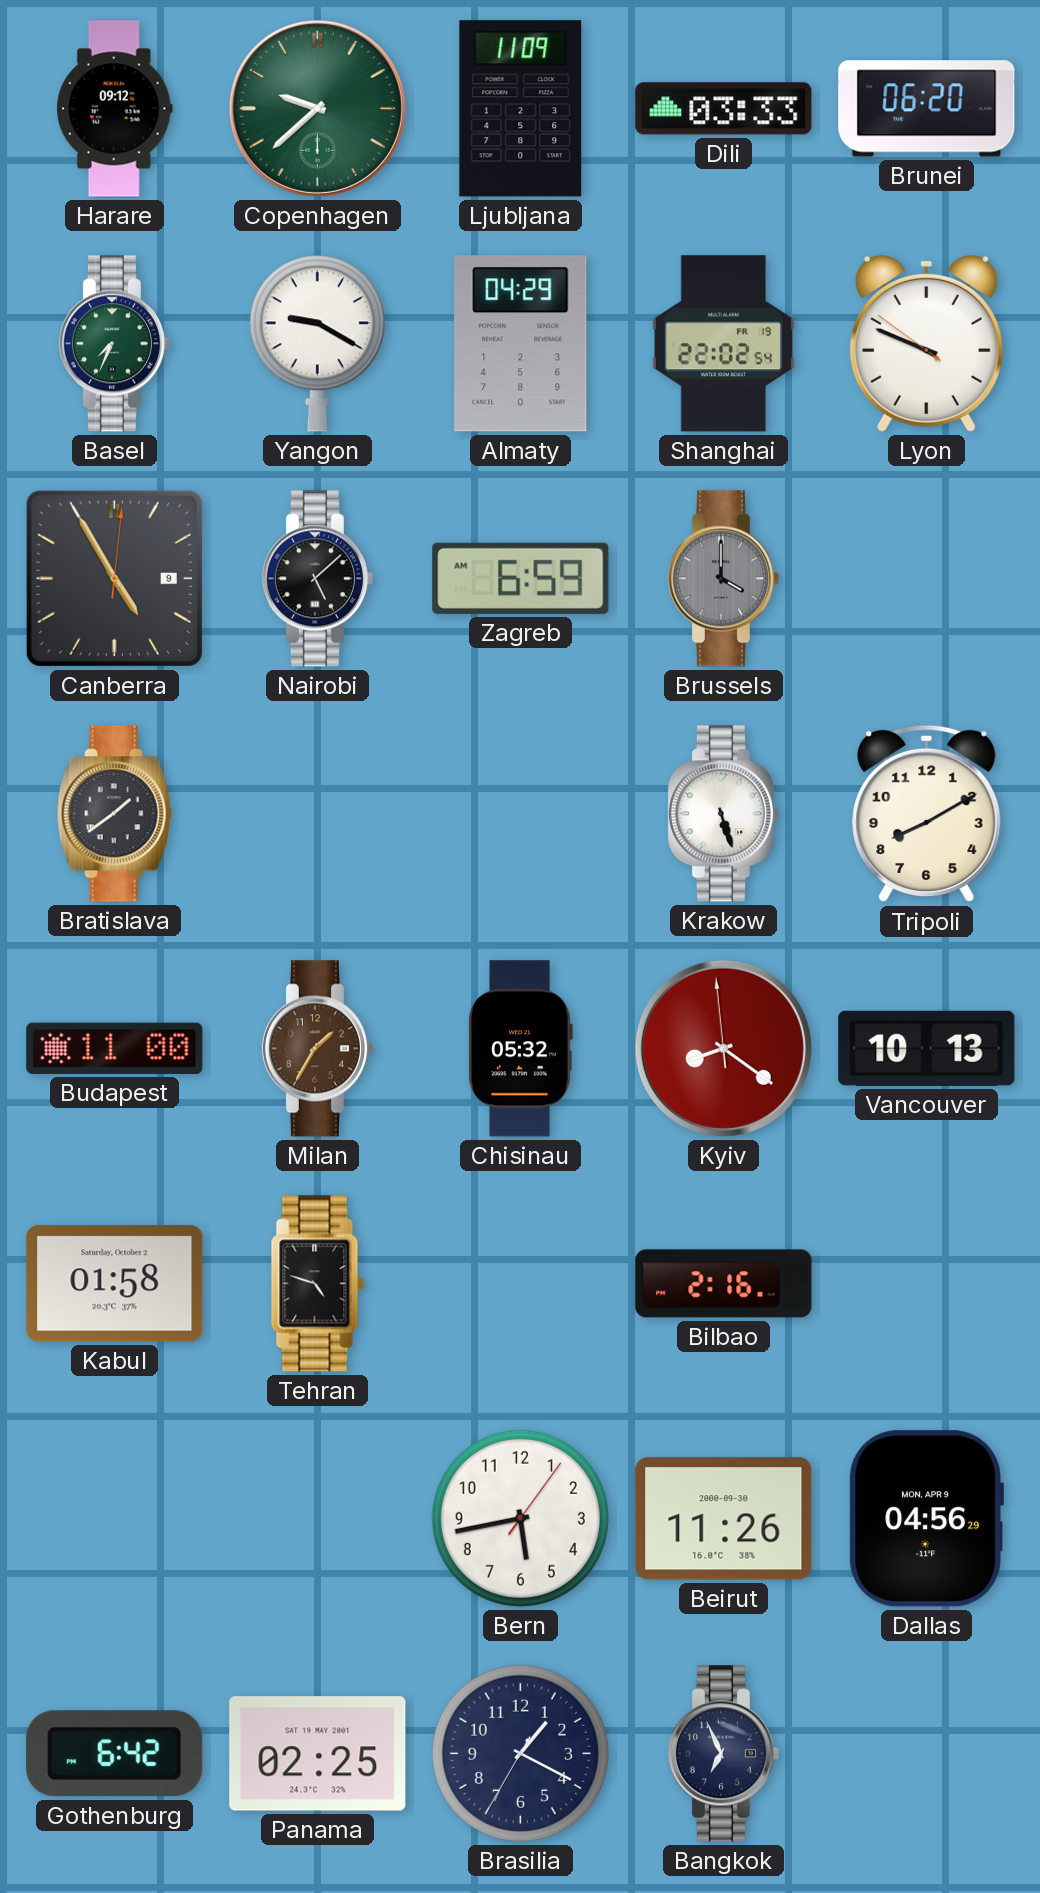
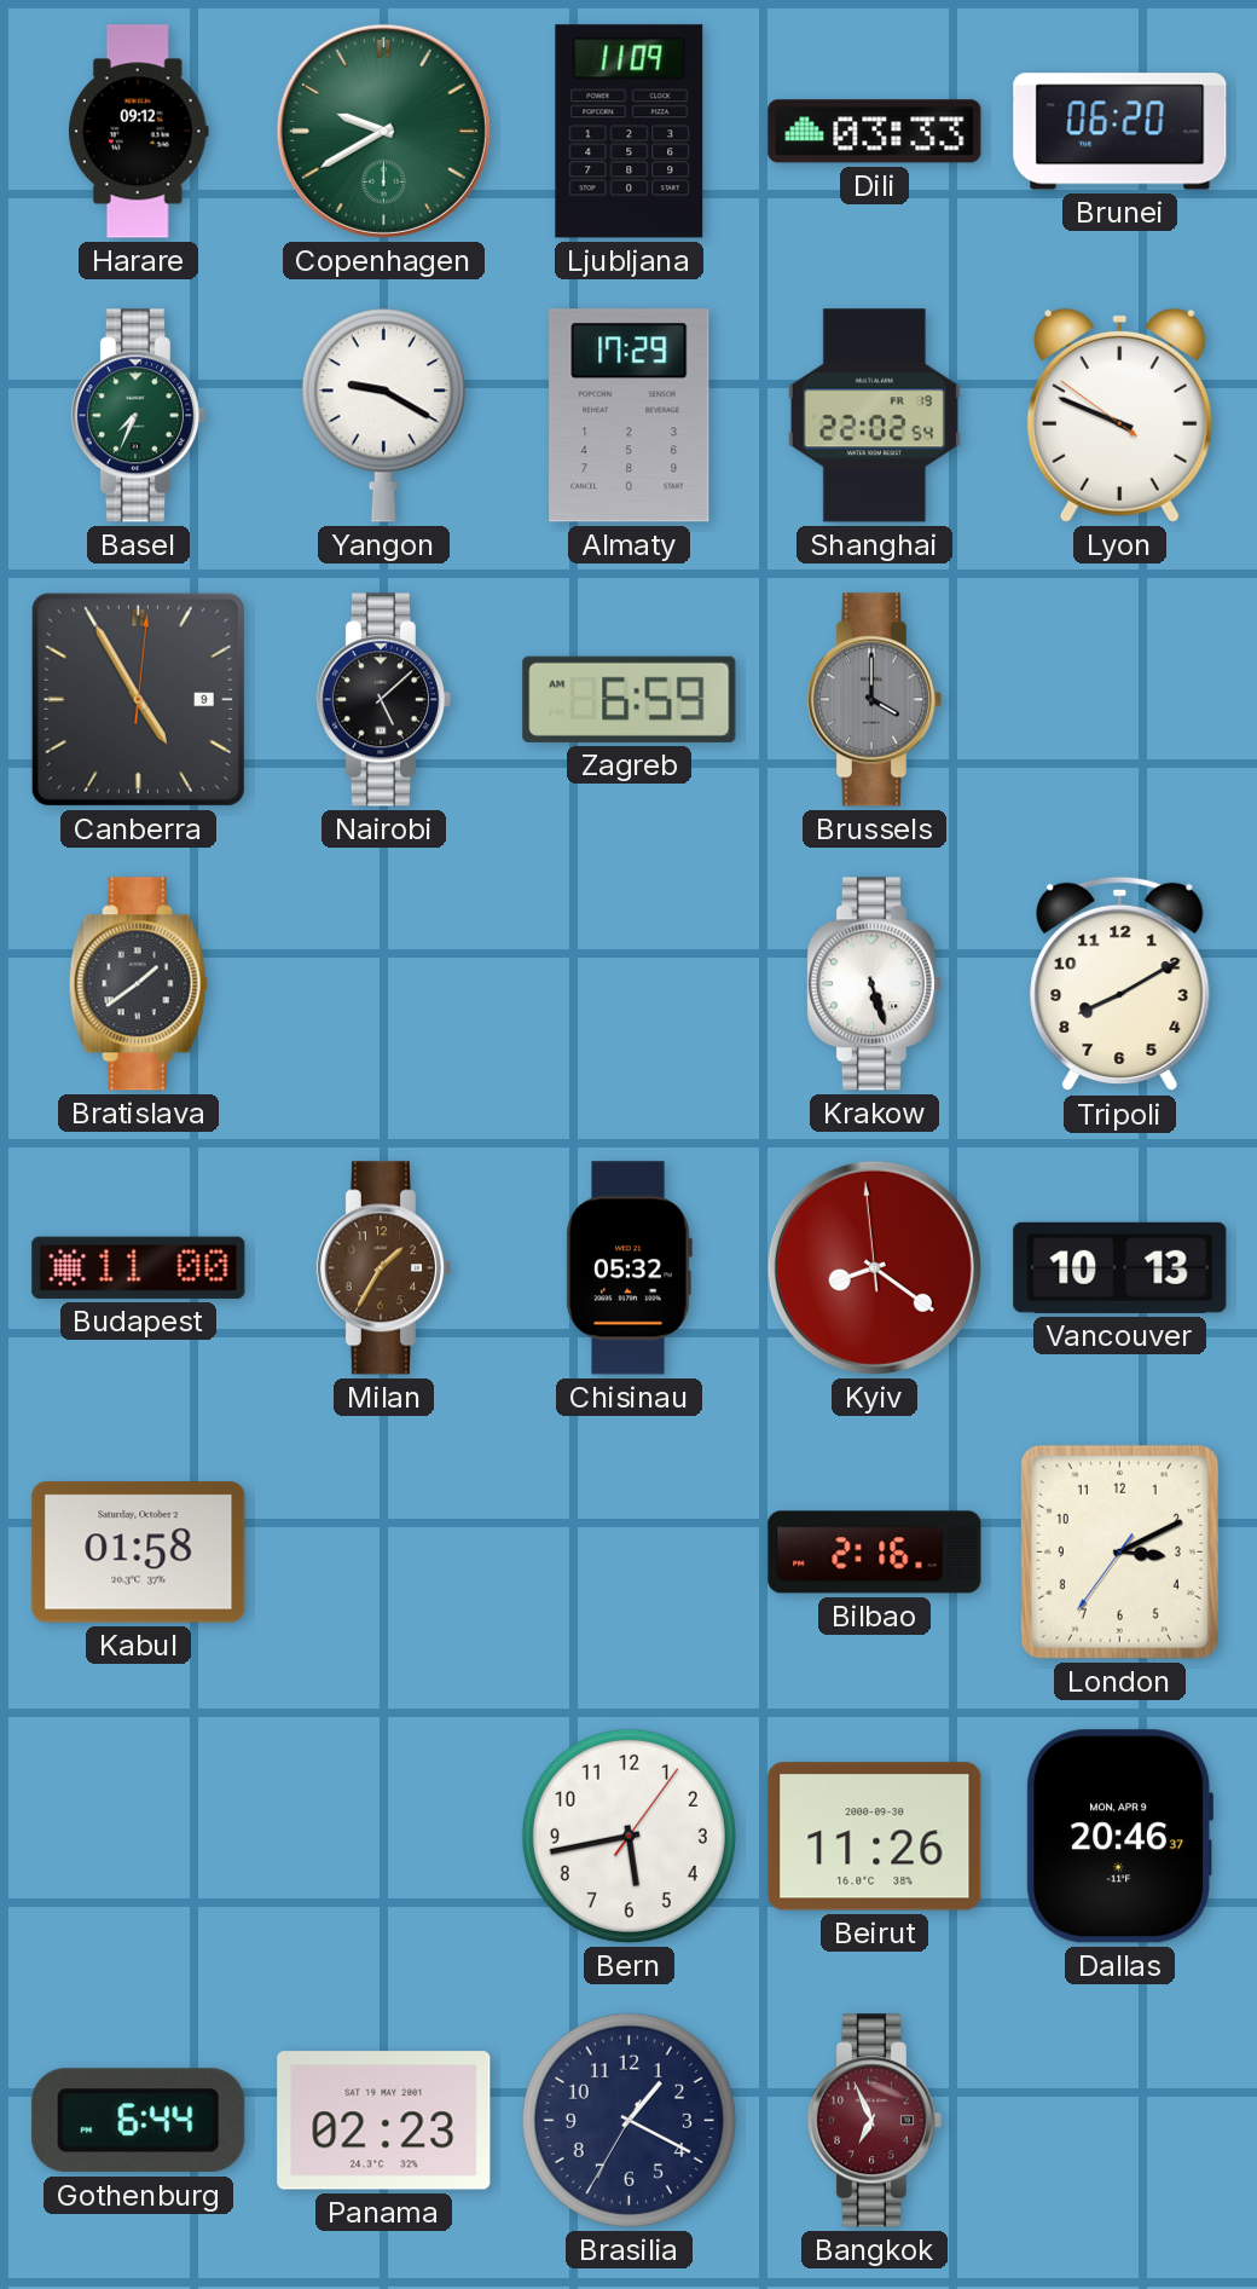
Copenhagen: 9:38 -> 9:40
Almaty: 04:29 -> 17:29
Tehran: 4:48 -> none
London: none -> 3:10
Dallas: 04:56 -> 20:46
Gothenburg: 6:42 -> 6:44
Panama: 02:25 -> 02:23
Bangkok dial: navy -> burgundy
